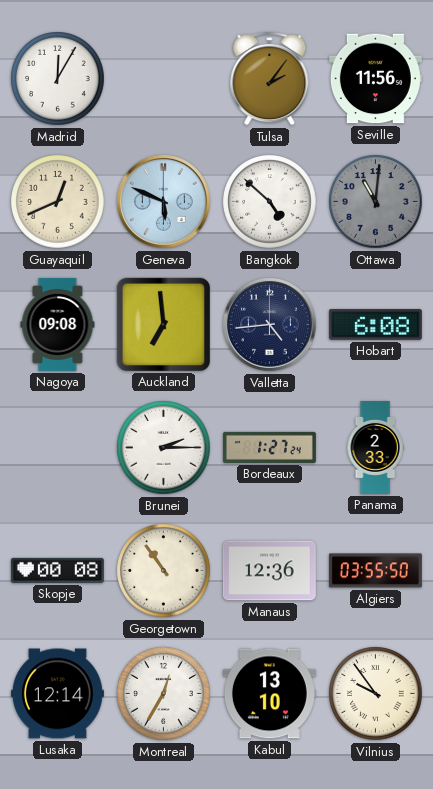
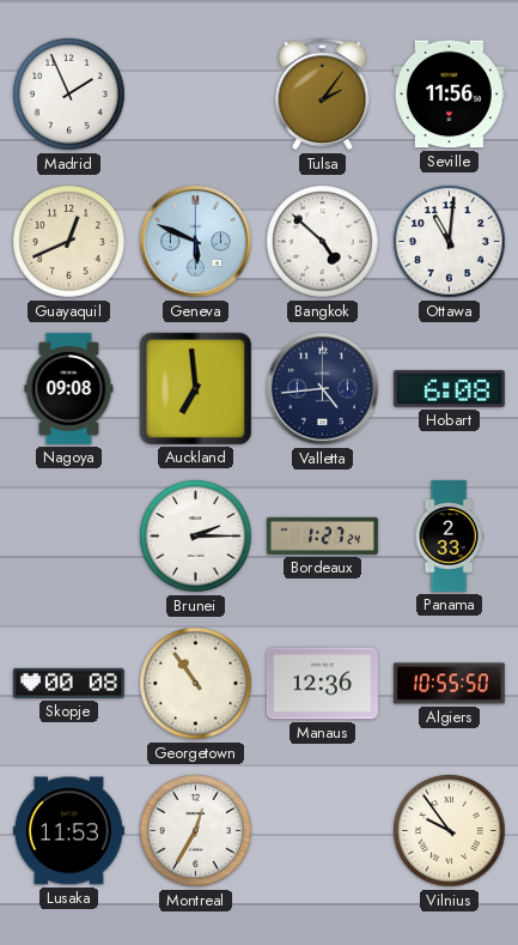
Madrid: 12:05 -> 1:56
Ottawa dial: grey -> white
Algiers: 03:55 -> 10:55
Lusaka: 12:14 -> 11:53
Kabul: 13:10 -> none
